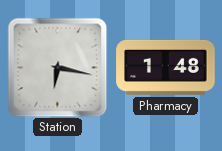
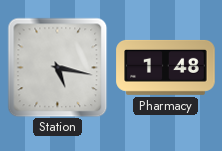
Station: 6:17 -> 5:17
